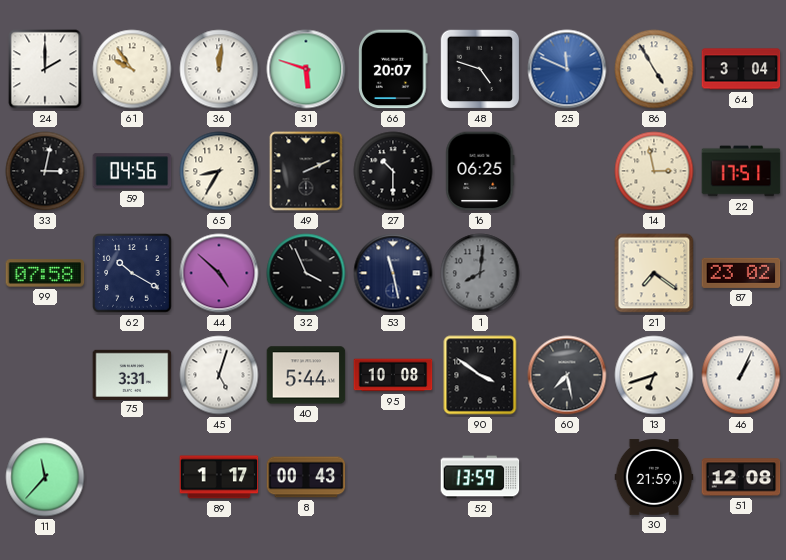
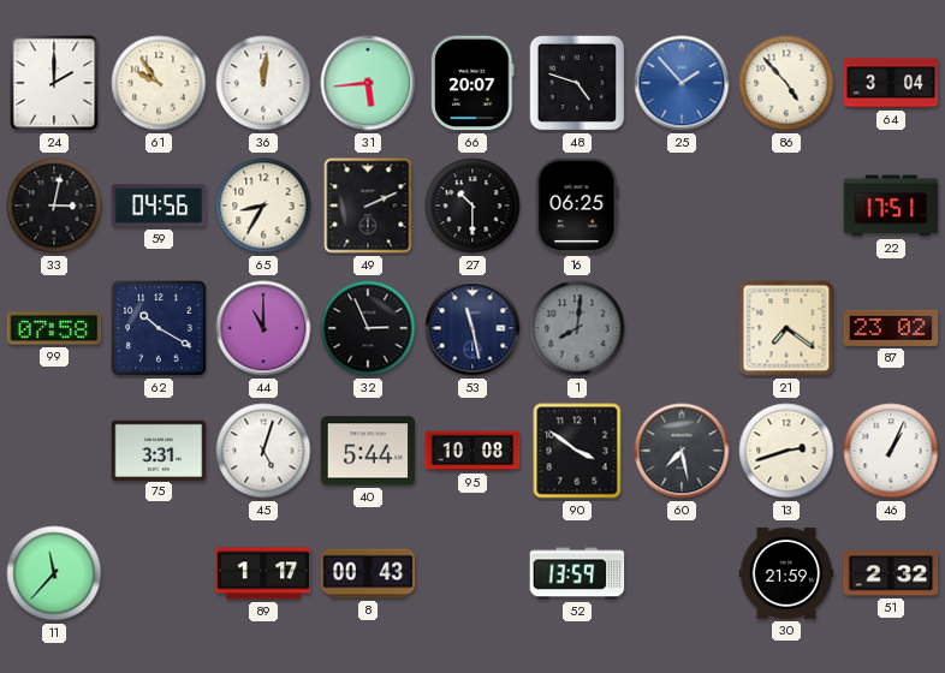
31: 5:48 -> 5:44
25: 11:49 -> 1:53
86: 4:55 -> 4:53
14: 2:58 -> none
44: 4:52 -> 11:00
32: 3:56 -> 2:56
13: 6:42 -> 2:42
51: 12:08 -> 2:32
